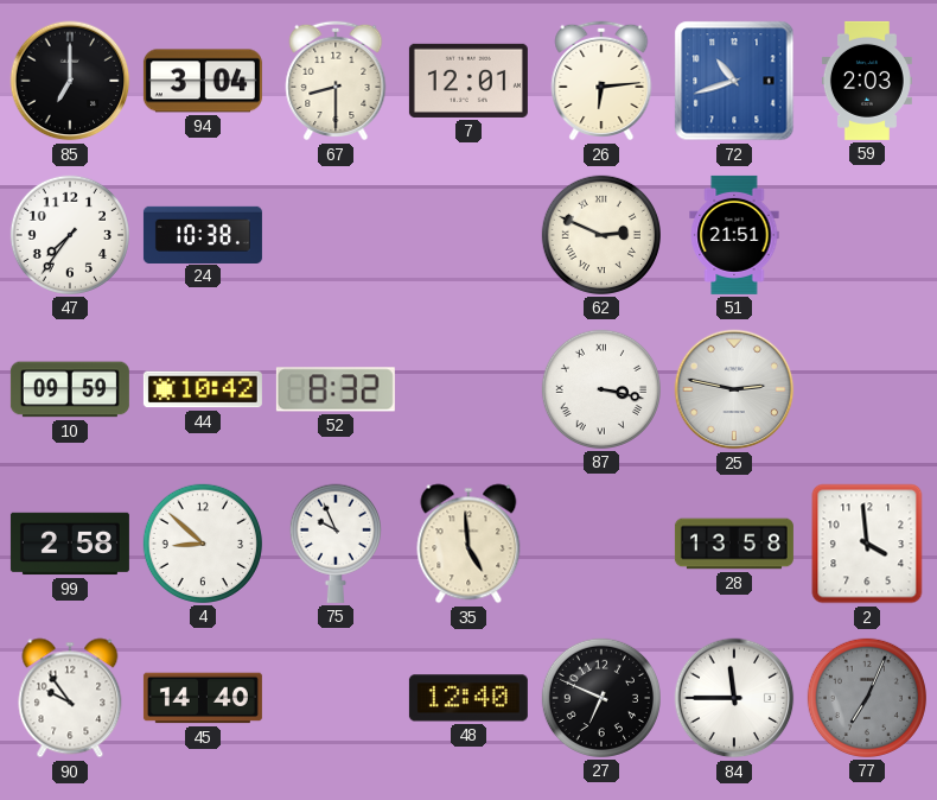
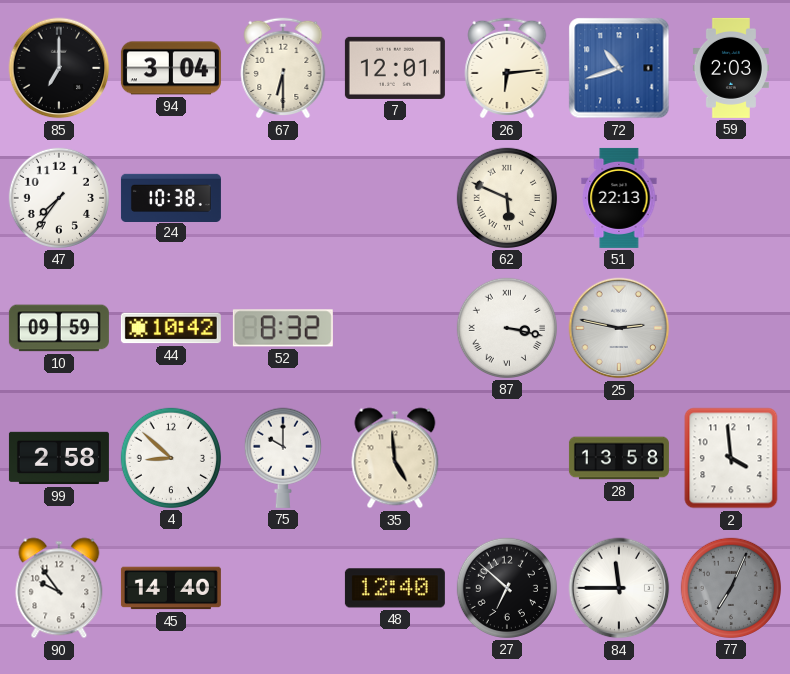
67: 8:30 -> 6:30
62: 2:49 -> 5:49
51: 21:51 -> 22:13
75: 9:56 -> 10:00
27: 6:49 -> 6:52
